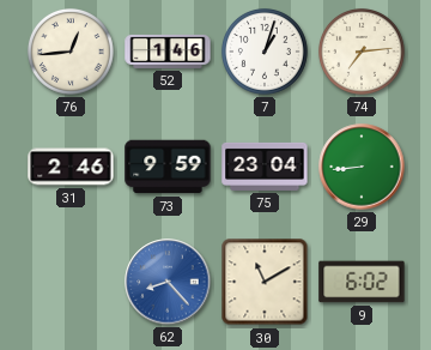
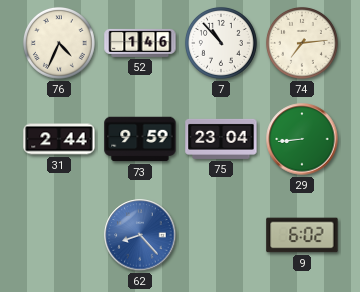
76: 12:44 -> 4:34
7: 1:03 -> 10:53
31: 2:46 -> 2:44
30: 11:10 -> none
